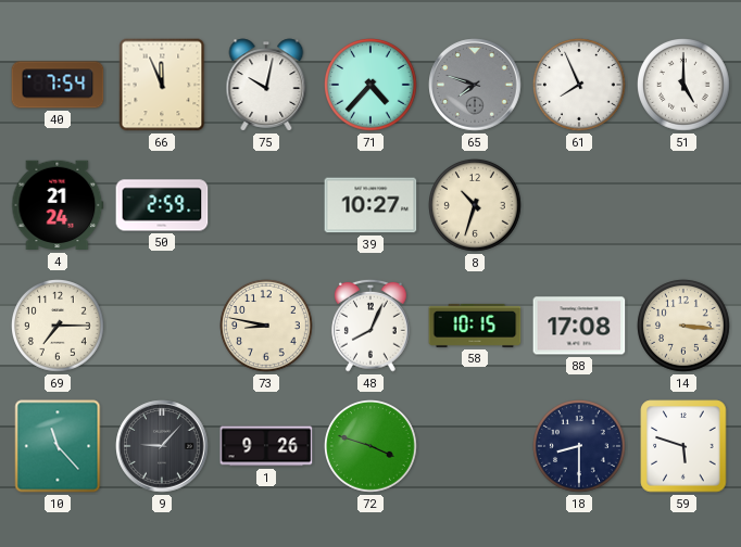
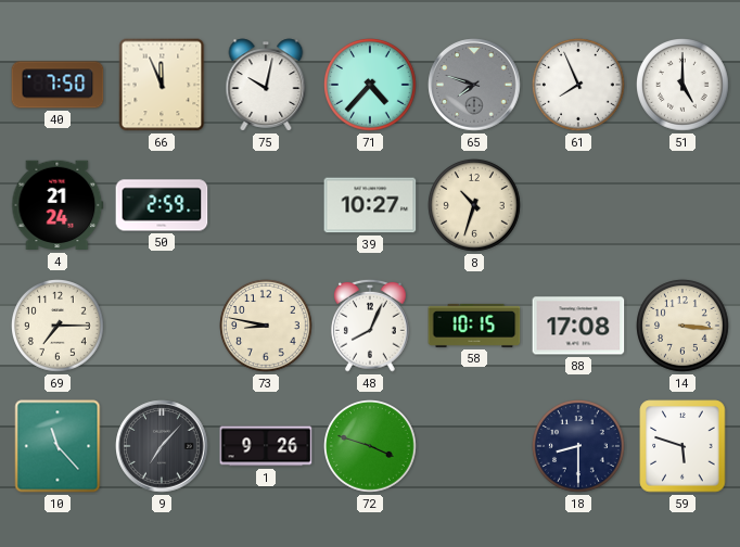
40: 7:54 -> 7:50
9: 9:07 -> 7:07
